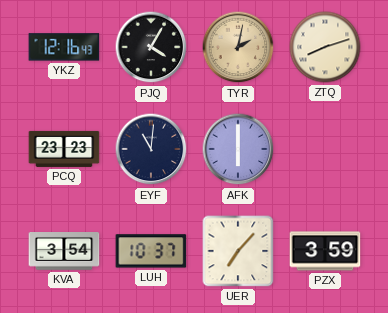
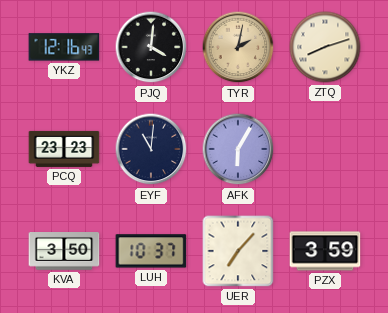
PJQ: 4:05 -> 4:01
AFK: 6:00 -> 6:05
KVA: 3:54 -> 3:50
